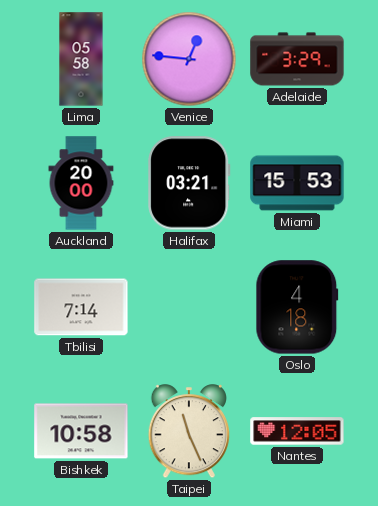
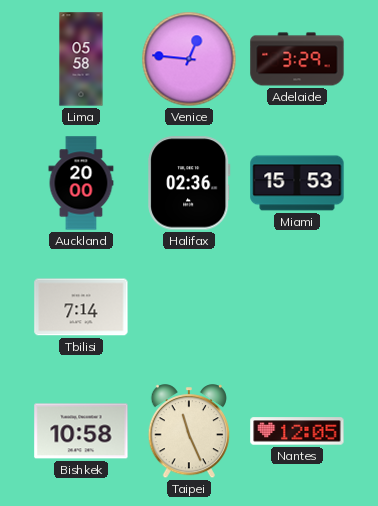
Halifax: 03:21 -> 02:36
Oslo: 4:18 -> none
